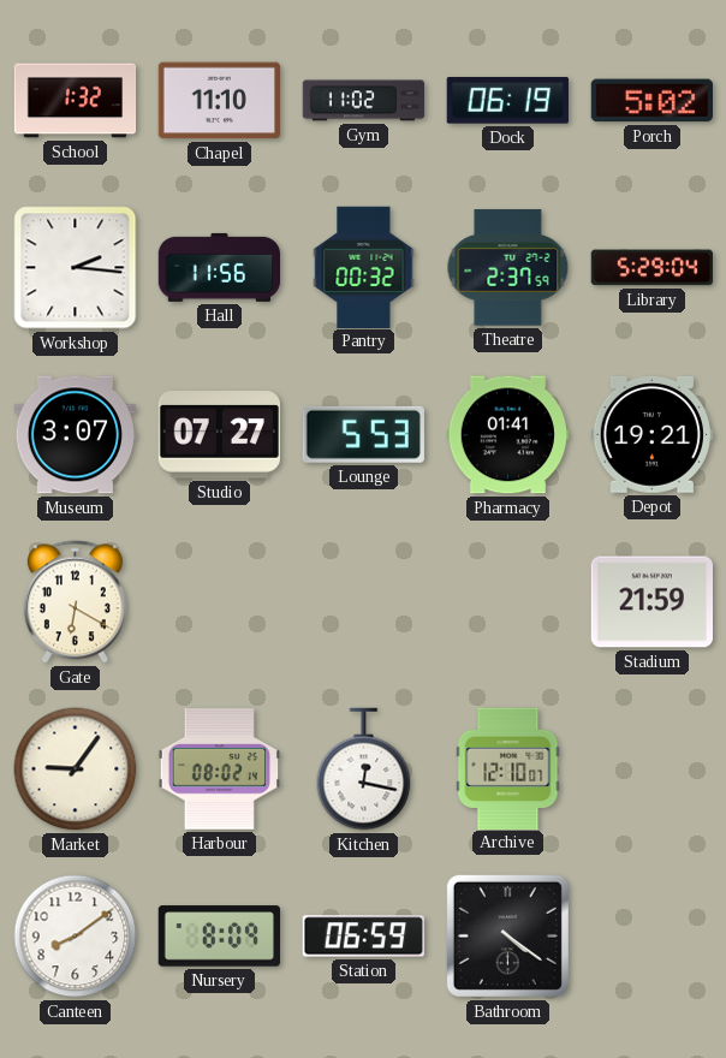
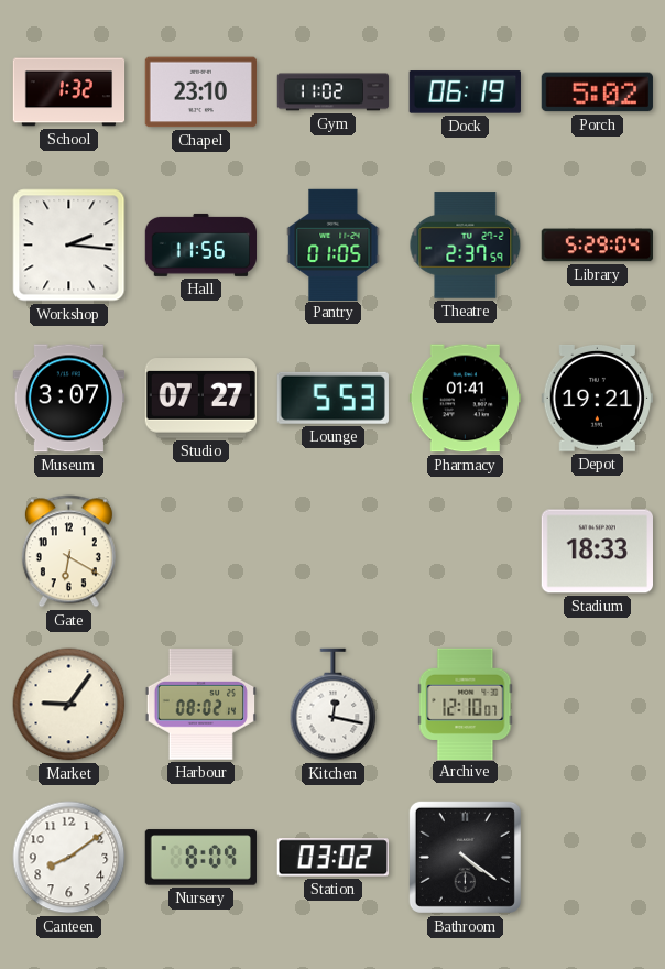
Chapel: 11:10 -> 23:10
Pantry: 00:32 -> 01:05
Stadium: 21:59 -> 18:33
Station: 06:59 -> 03:02
